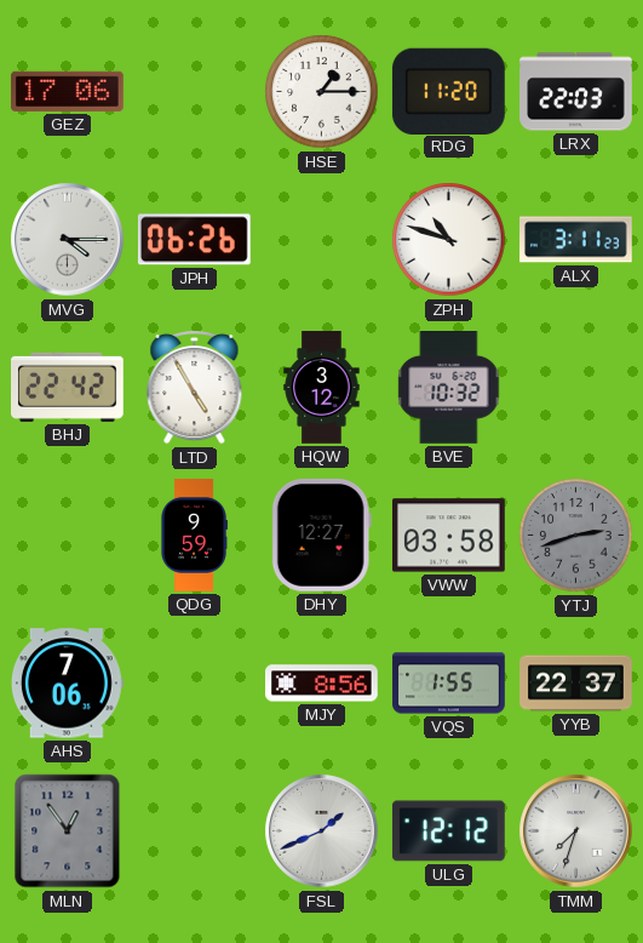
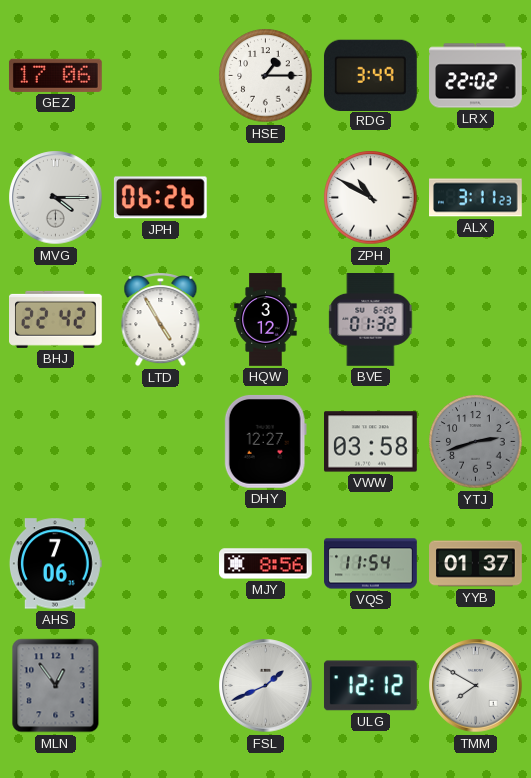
RDG: 11:20 -> 3:49
LRX: 22:03 -> 22:02
ZPH: 10:48 -> 10:50
BVE: 10:32 -> 01:32
QDG: 9:59 -> none
VQS: 1:55 -> 11:54
YYB: 22:37 -> 01:37
TMM: 7:33 -> 7:50
